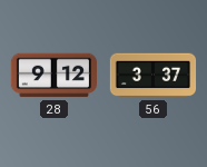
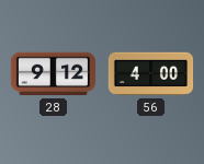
56: 3:37 -> 4:00
